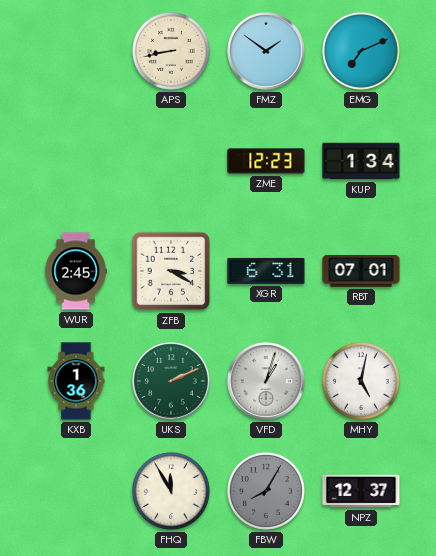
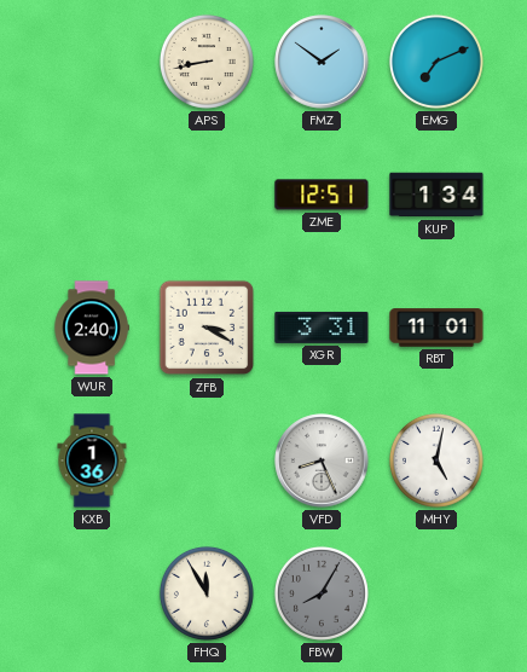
ZME: 12:23 -> 12:51
WUR: 2:45 -> 2:40
XGR: 6:31 -> 3:31
RBT: 07:01 -> 11:01
UKS: 2:11 -> none
VFD: 1:03 -> 8:26
NPZ: 12:37 -> none
